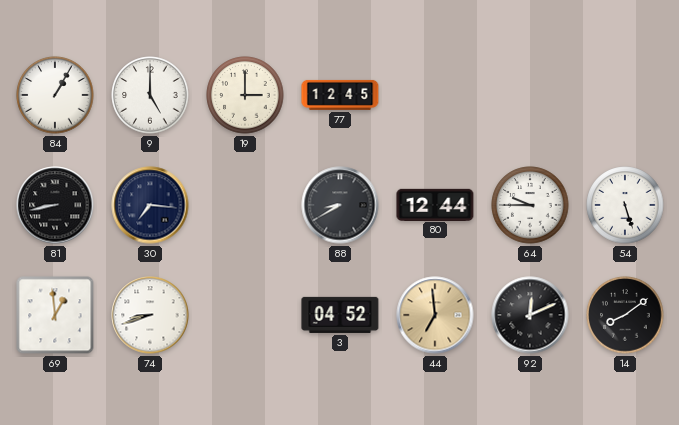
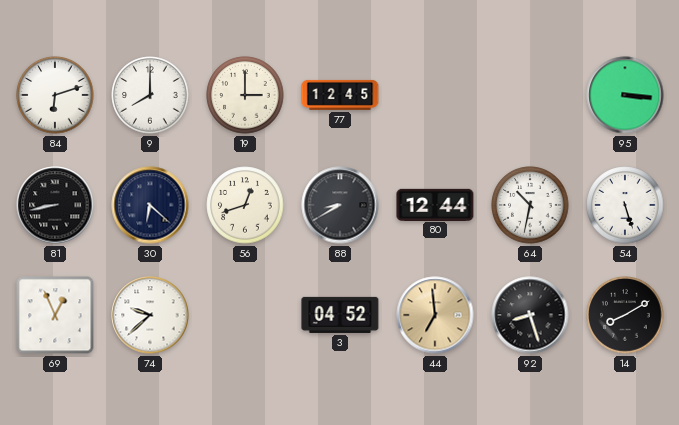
84: 1:05 -> 6:12
9: 5:00 -> 8:00
95: none -> 3:16
30: 7:16 -> 6:22
56: none -> 12:42
64: 9:45 -> 10:32
69: 12:59 -> 12:56
74: 8:42 -> 9:38
92: 12:11 -> 8:27
14: 8:09 -> 8:10
